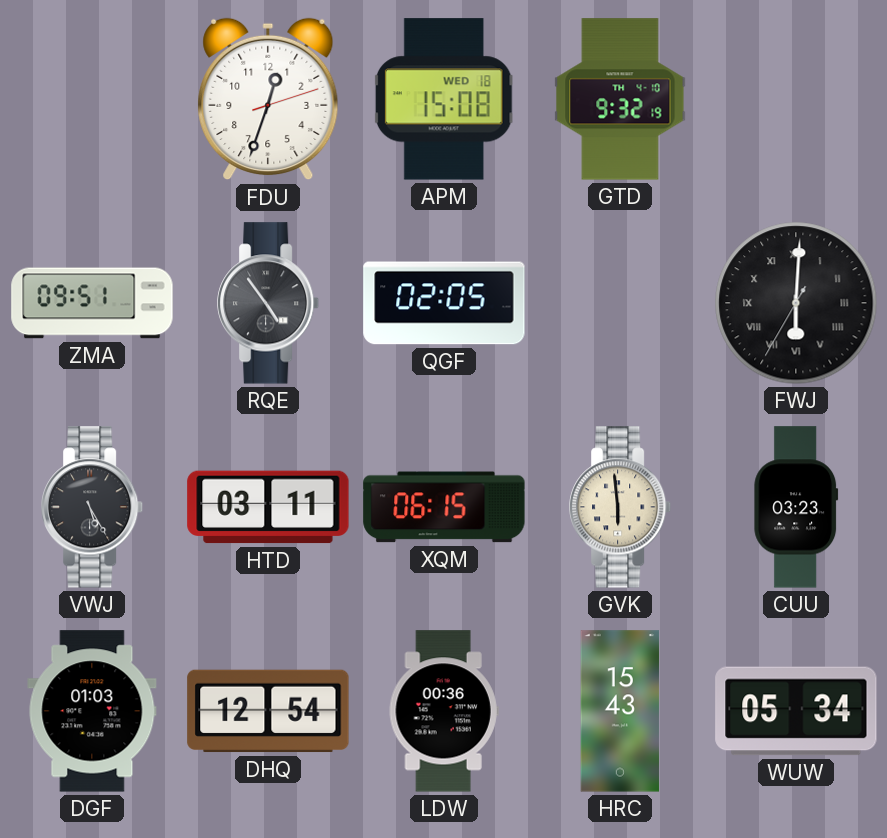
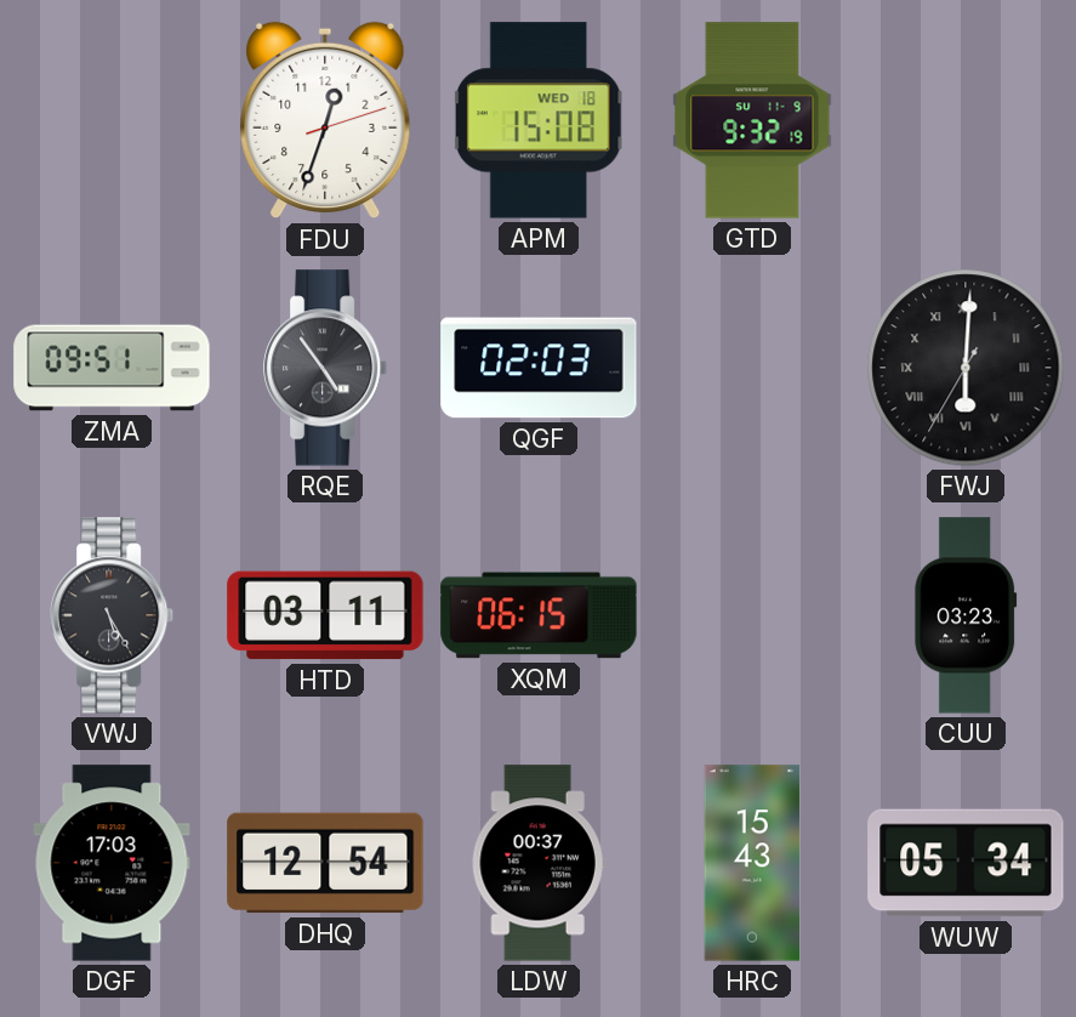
GTD date: TH 4-10 -> SU 11-9
QGF: 02:05 -> 02:03
GVK: 5:59 -> none
DGF: 01:03 -> 17:03
LDW: 00:36 -> 00:37
